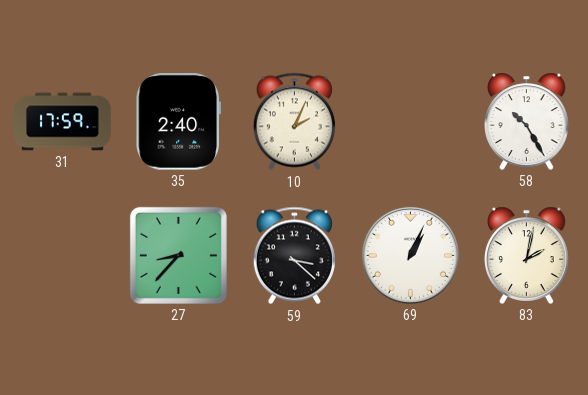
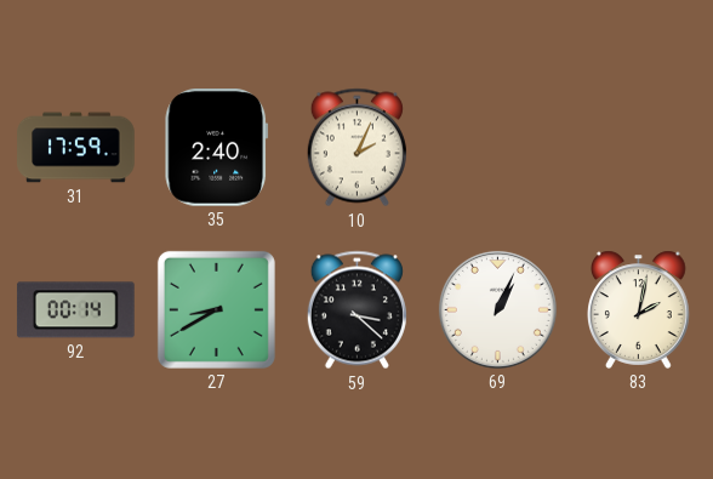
58: 10:25 -> none
92: none -> 00:14
27: 8:37 -> 8:40
